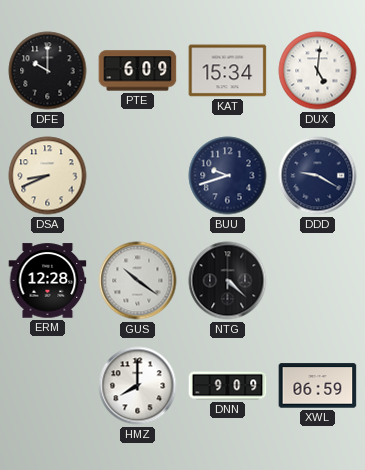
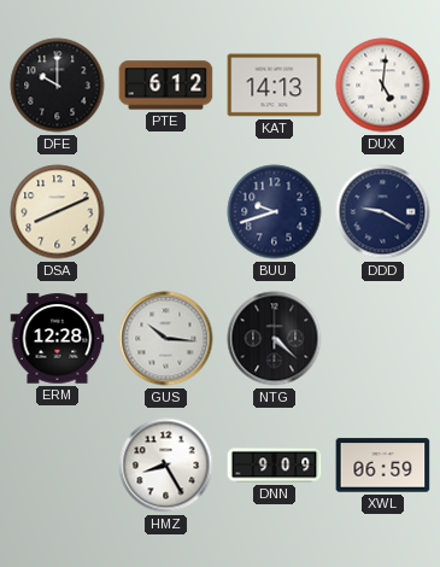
PTE: 6:09 -> 6:12
KAT: 15:34 -> 14:13
DSA: 8:41 -> 8:11
GUS: 10:21 -> 10:16
HMZ: 8:00 -> 8:25
